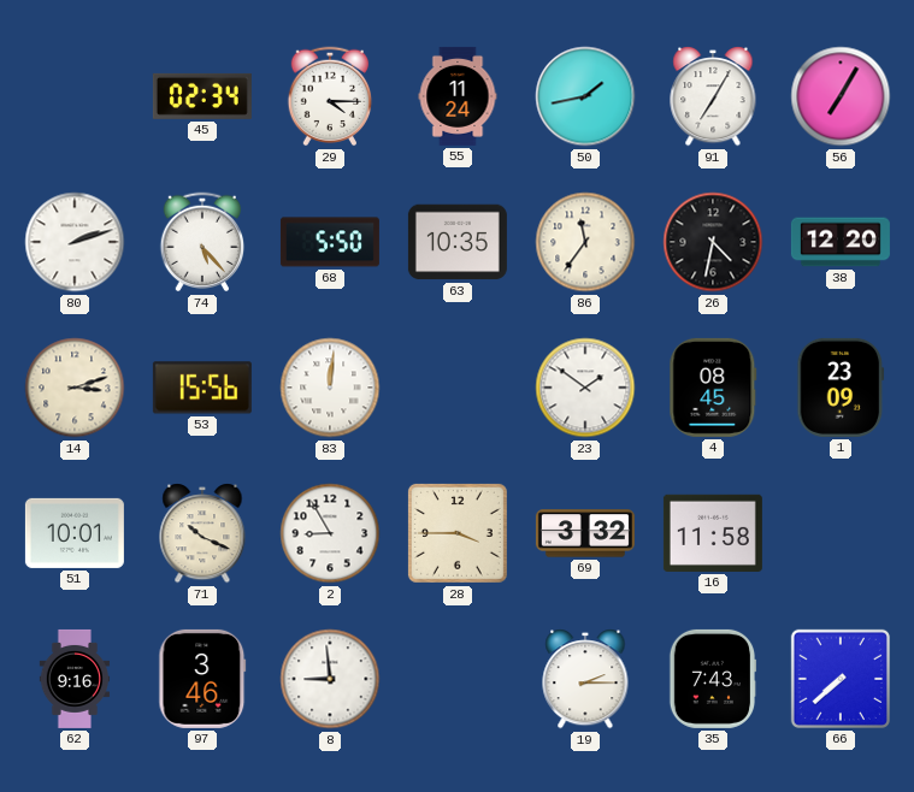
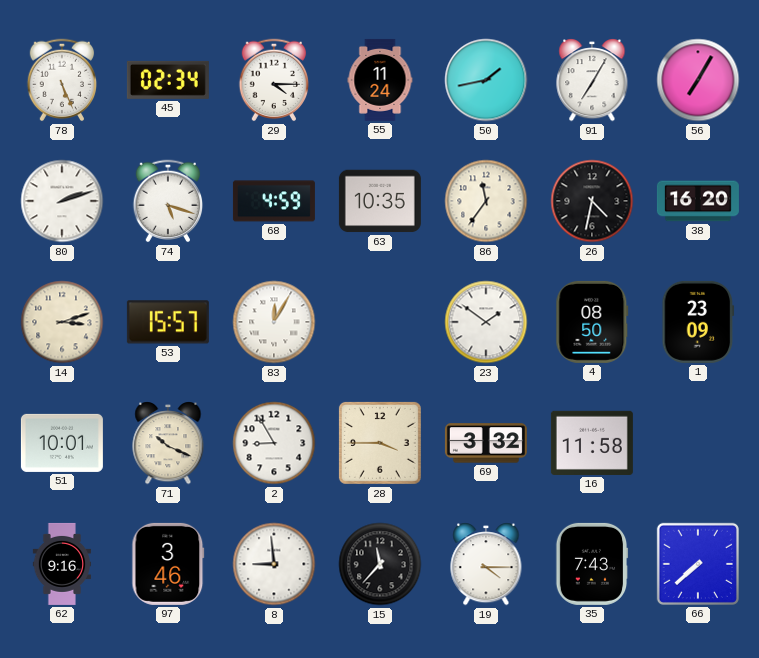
78: none -> 5:26
74: 5:23 -> 5:18
68: 5:50 -> 4:59
38: 12:20 -> 16:20
53: 15:56 -> 15:57
83: 12:01 -> 12:05
4: 08:45 -> 08:50
15: none -> 11:37
19: 2:15 -> 4:15
